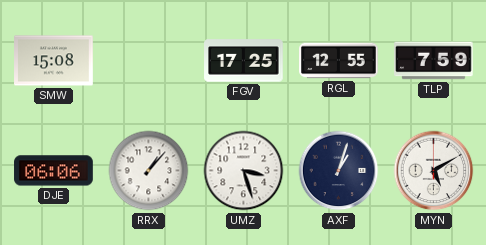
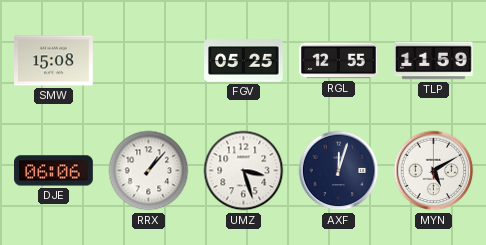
FGV: 17:25 -> 05:25
TLP: 7:59 -> 11:59
AXF: 1:03 -> 12:03
